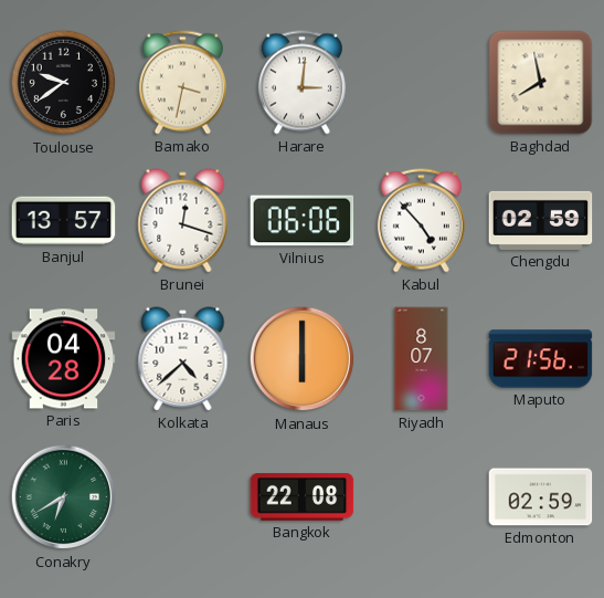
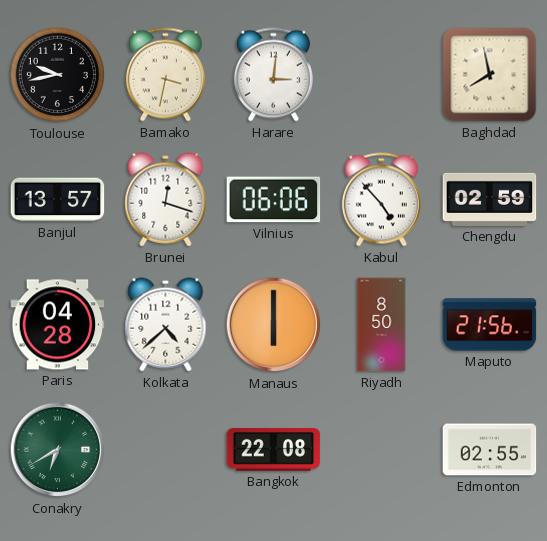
Toulouse: 9:39 -> 9:43
Riyadh: 8:07 -> 8:50
Edmonton: 02:59 -> 02:55
